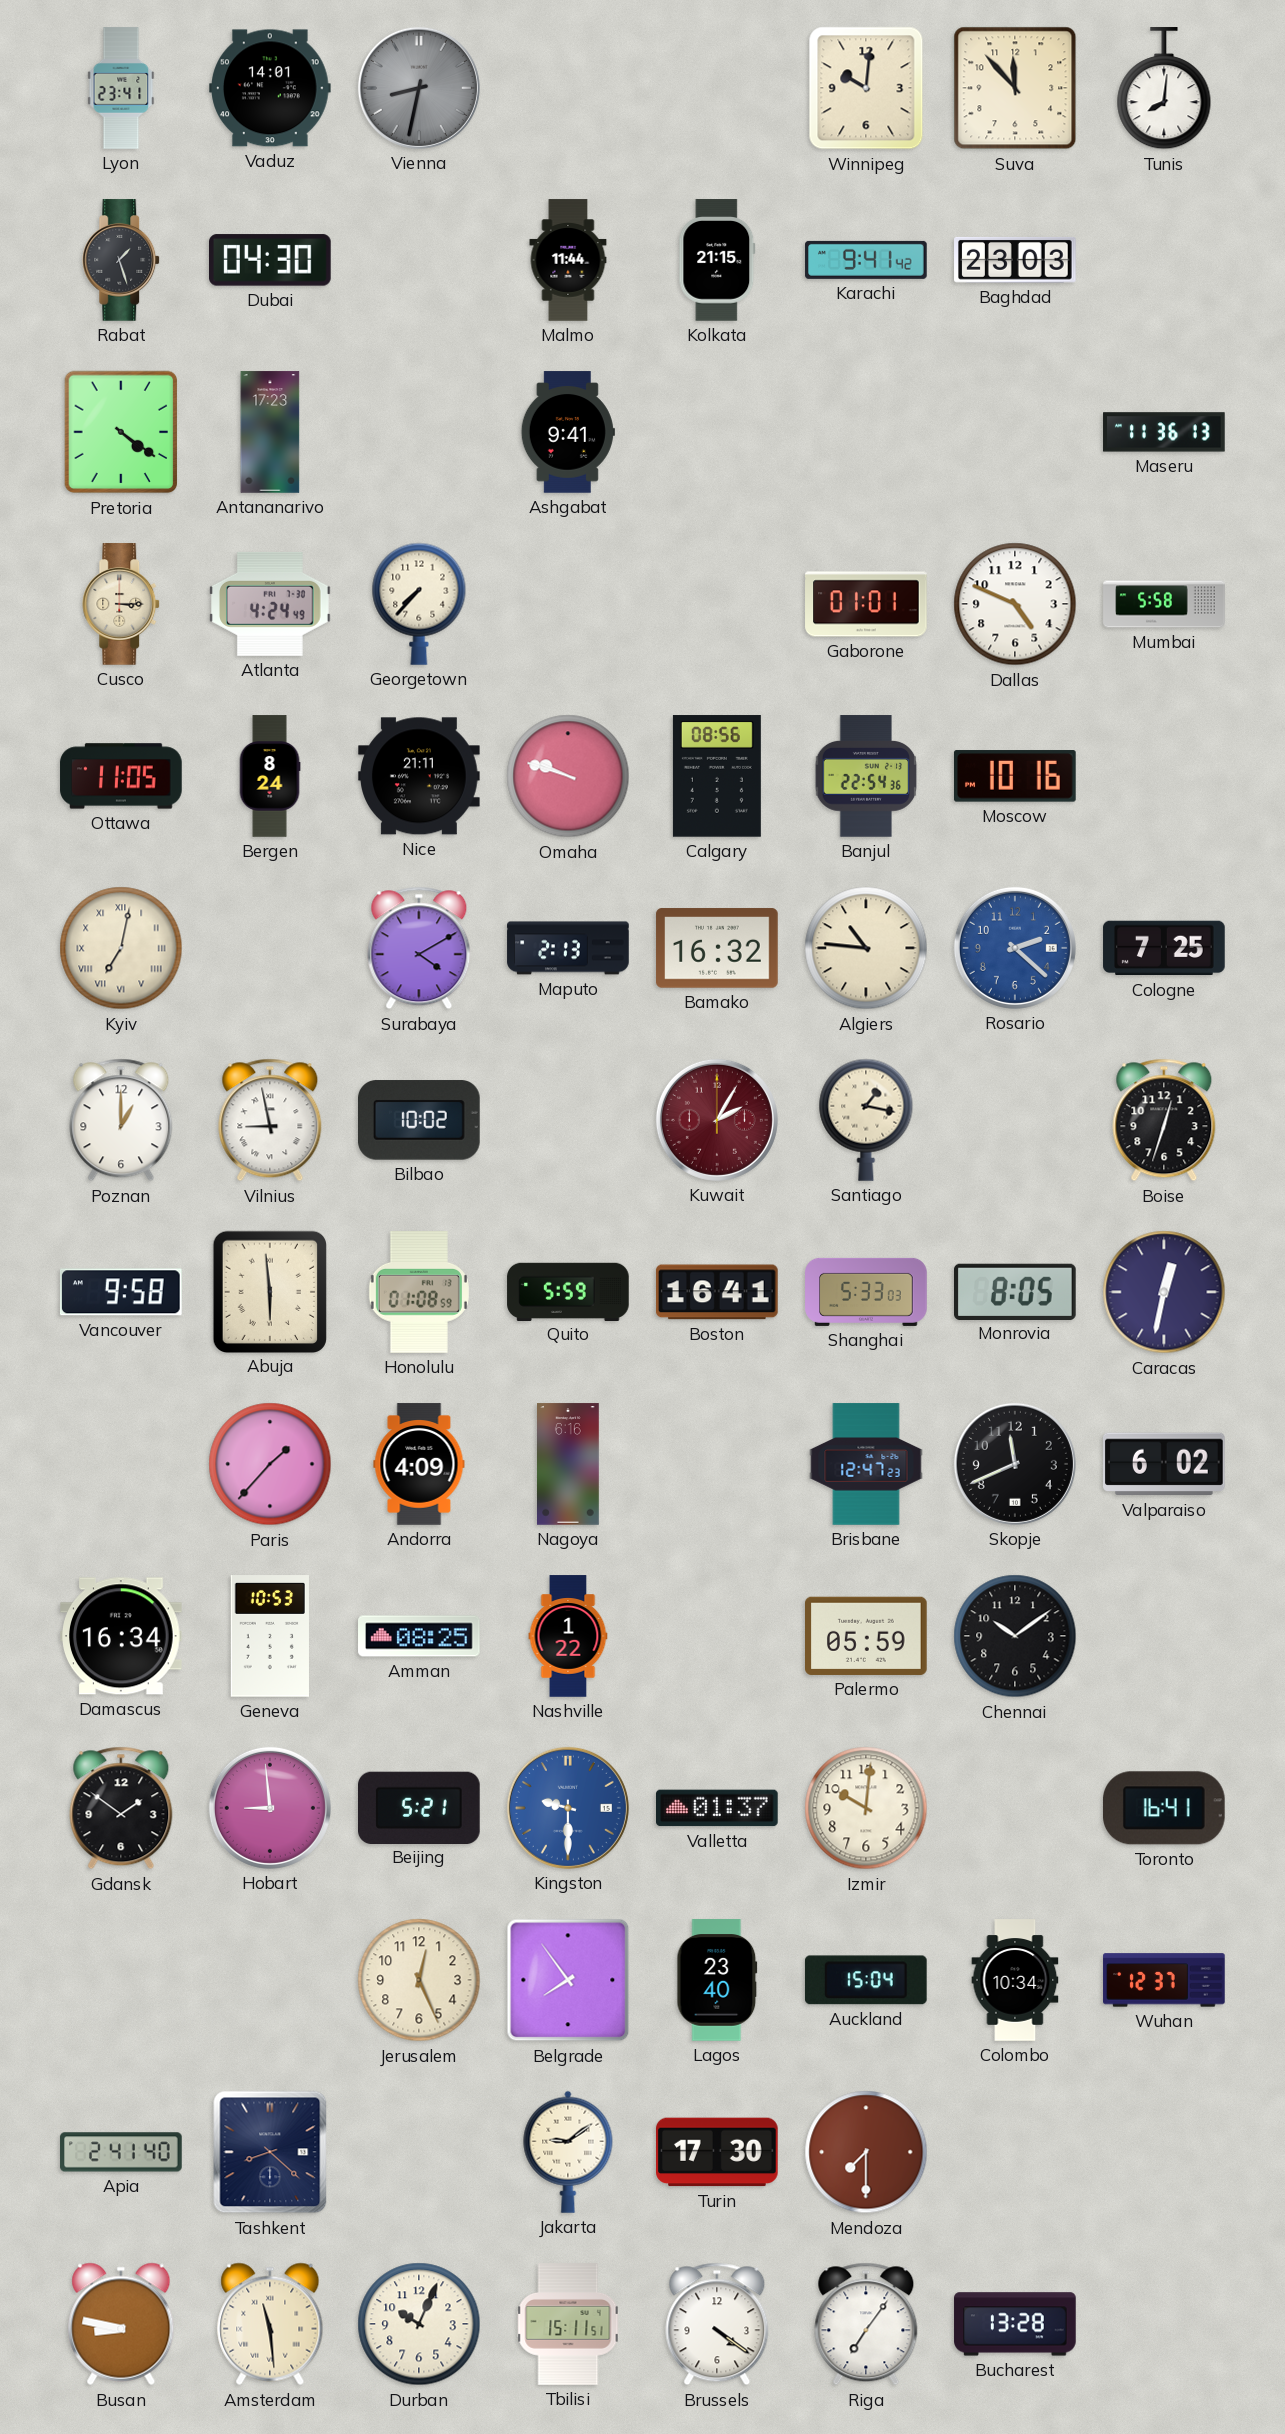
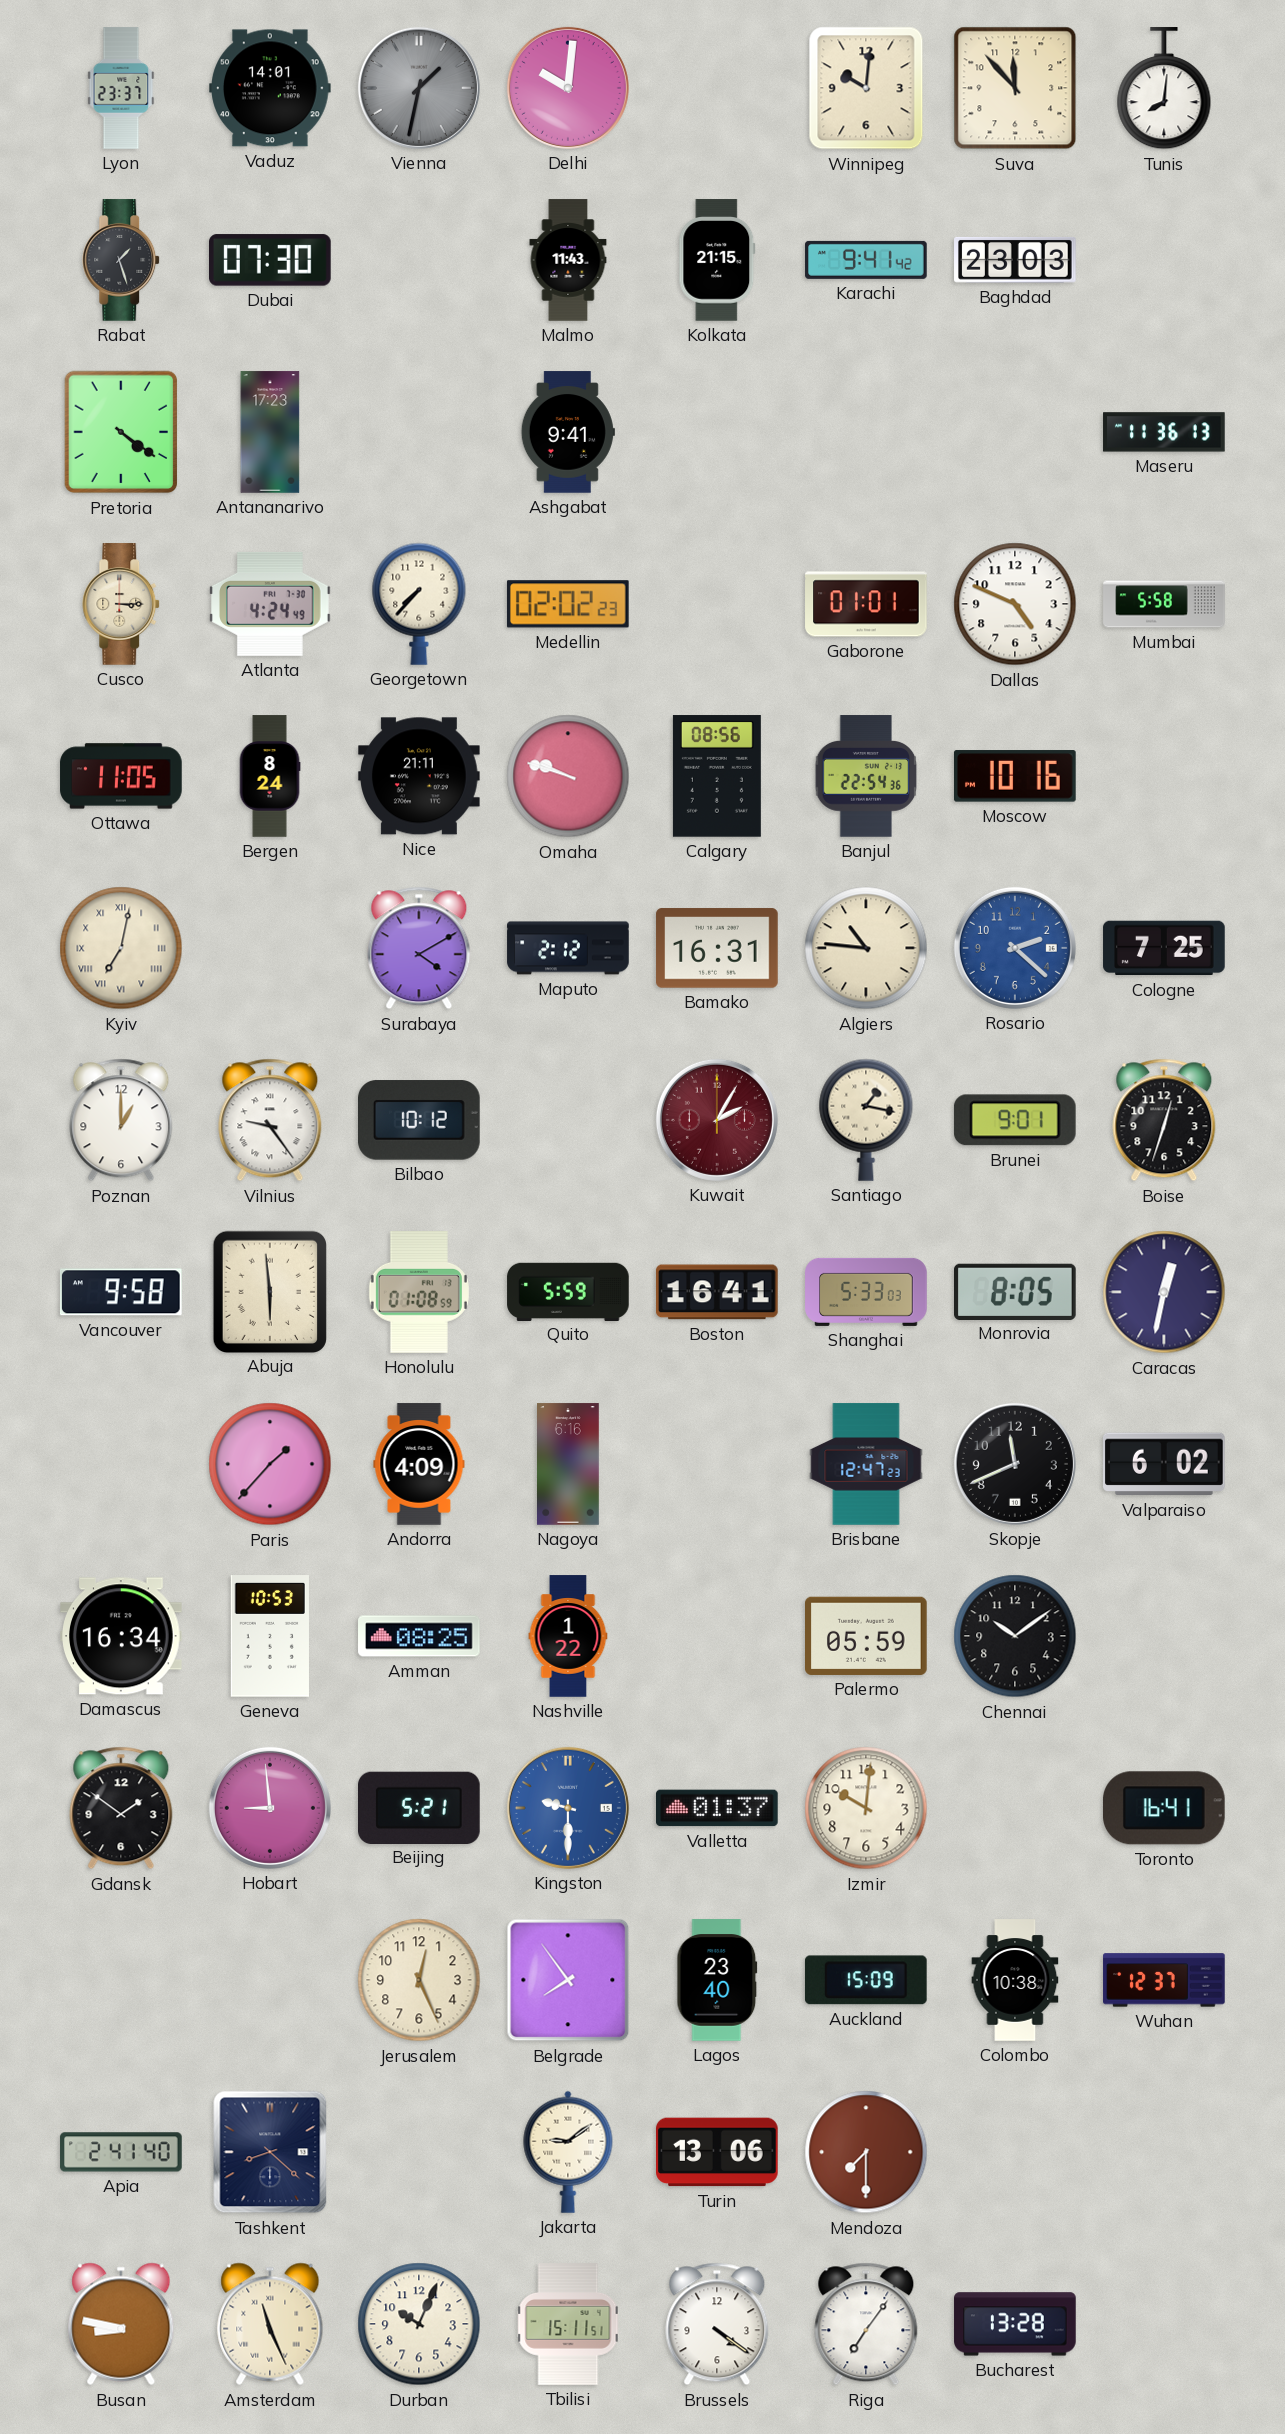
Lyon: 23:41 -> 23:37
Vienna: 8:32 -> 1:32
Delhi: none -> 10:01
Dubai: 04:30 -> 07:30
Malmo: 11:44 -> 11:43
Medellin: none -> 02:02
Maputo: 2:13 -> 2:12
Bamako: 16:32 -> 16:31
Vilnius: 8:58 -> 9:24
Bilbao: 10:02 -> 10:12
Brunei: none -> 9:01
Auckland: 15:04 -> 15:09
Colombo: 10:34 -> 10:38
Turin: 17:30 -> 13:06
Amsterdam: 11:29 -> 11:26
